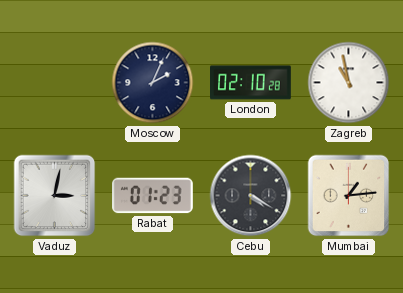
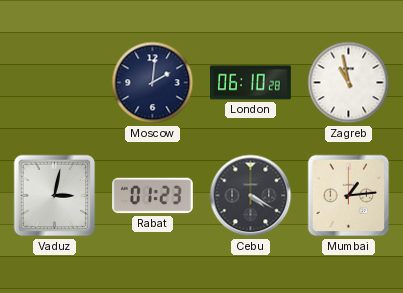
Moscow: 2:04 -> 2:01
London: 02:10 -> 06:10
